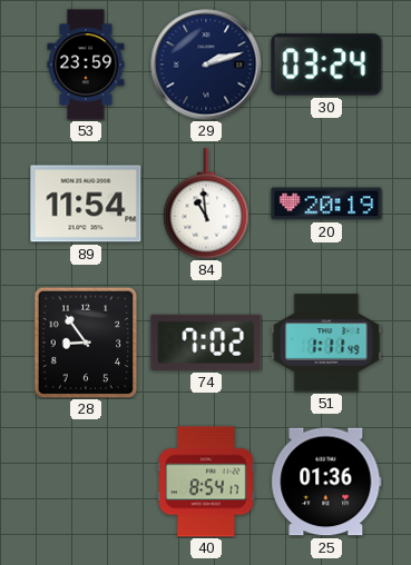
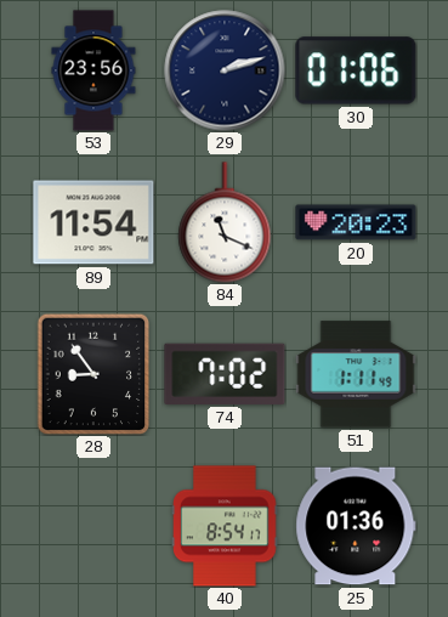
53: 23:59 -> 23:56
30: 03:24 -> 01:06
84: 10:59 -> 11:19
20: 20:19 -> 20:23
